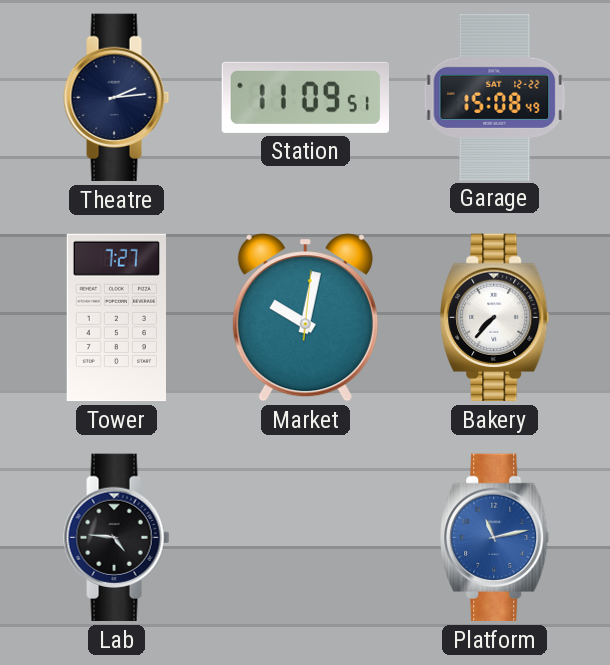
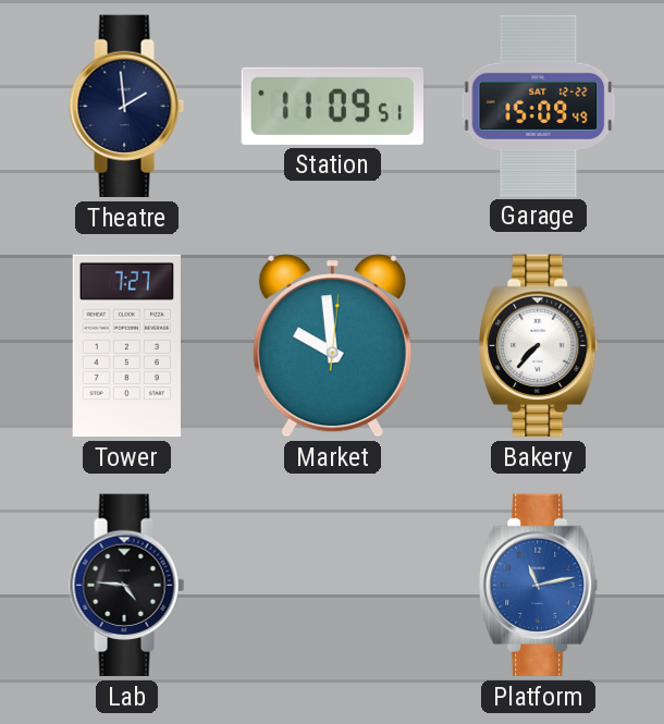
Theatre: 2:14 -> 1:59
Garage: 15:08 -> 15:09
Market: 10:02 -> 9:59
